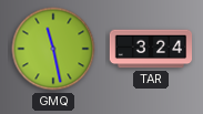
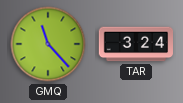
GMQ: 11:28 -> 11:23
